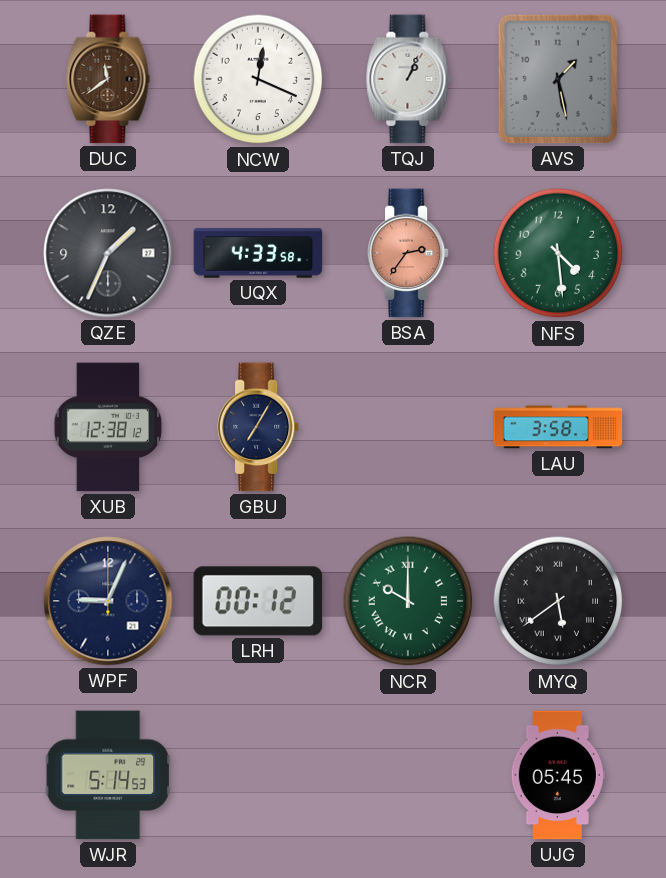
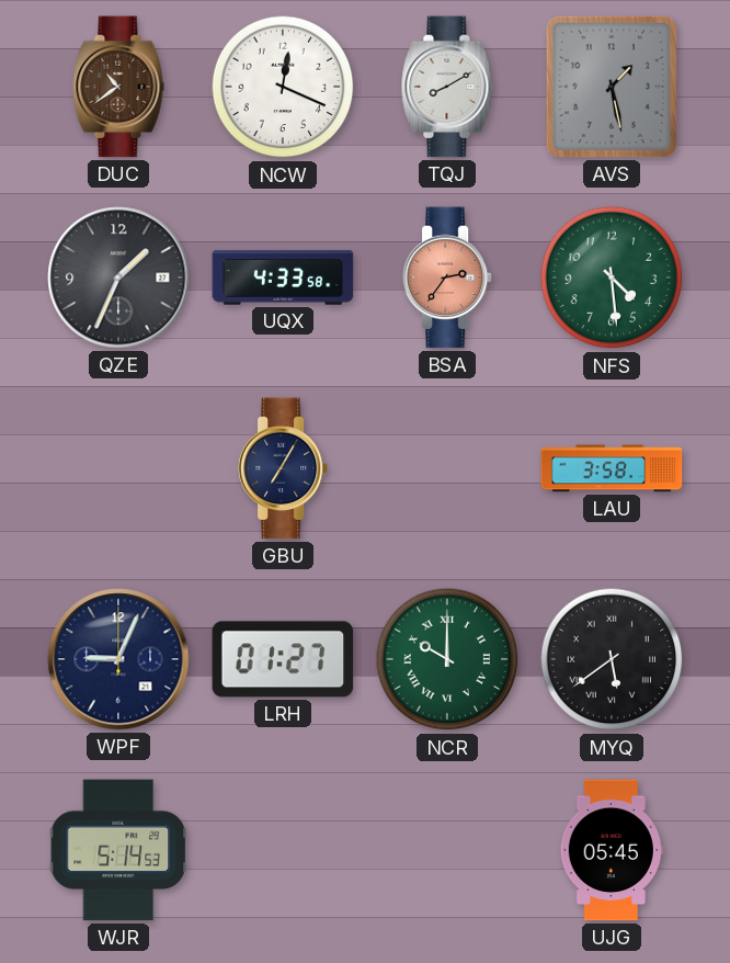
DUC: 11:39 -> 10:39
TQJ: 1:04 -> 8:10
XUB: 12:38 -> none
LRH: 00:12 -> 01:27
